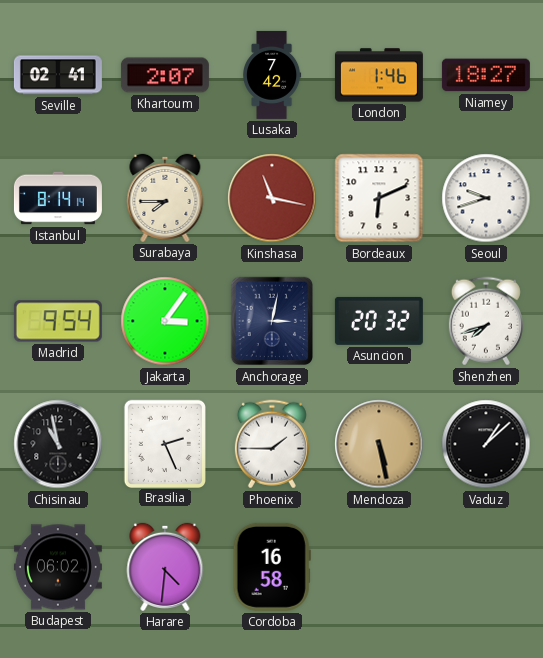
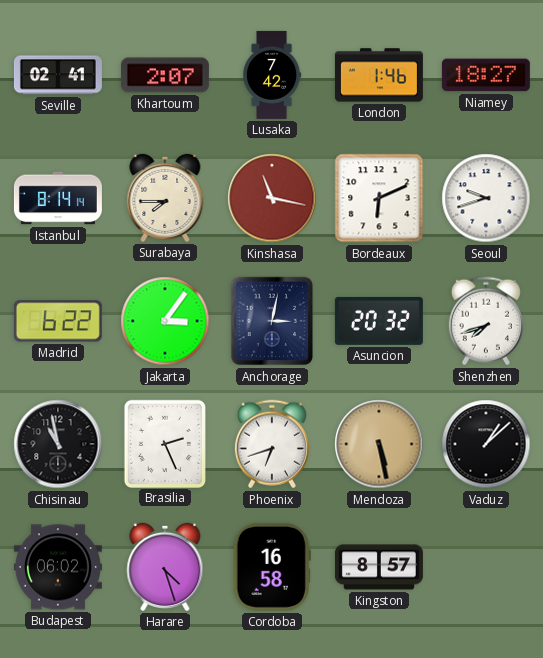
Madrid: 9:54 -> 6:22
Phoenix: 1:45 -> 6:42
Harare: 4:31 -> 4:27
Kingston: none -> 8:57
